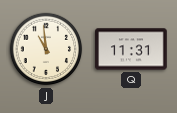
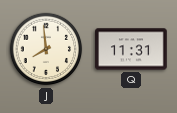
J: 10:59 -> 7:59
